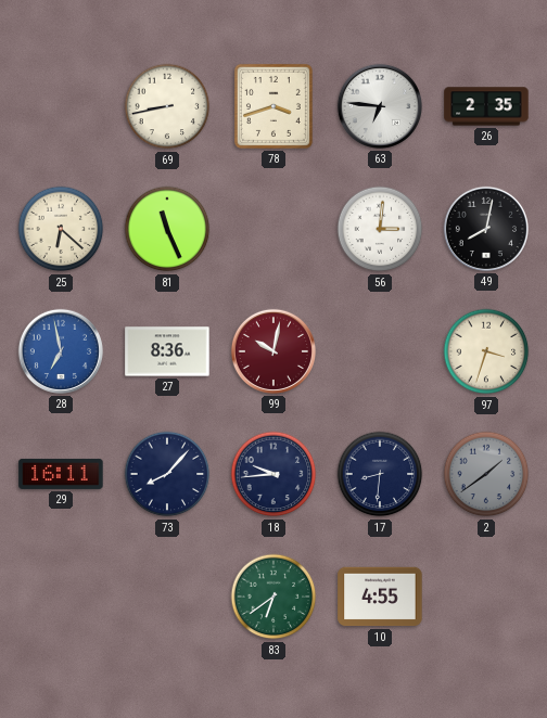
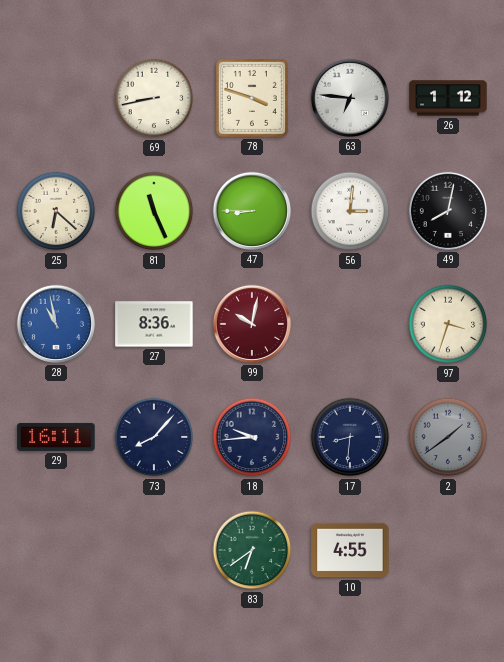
78: 3:42 -> 3:48
26: 2:35 -> 1:12
47: none -> 8:45
28: 6:58 -> 10:58
